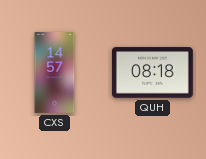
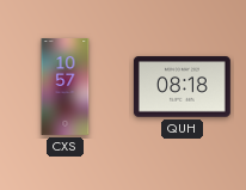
CXS: 14:57 -> 10:57
